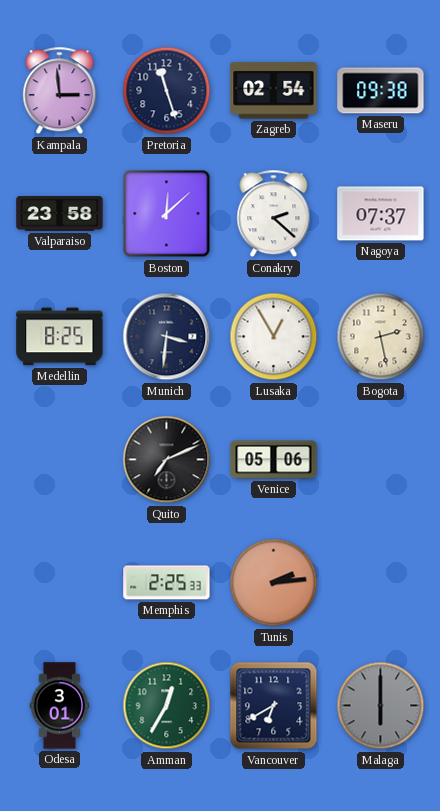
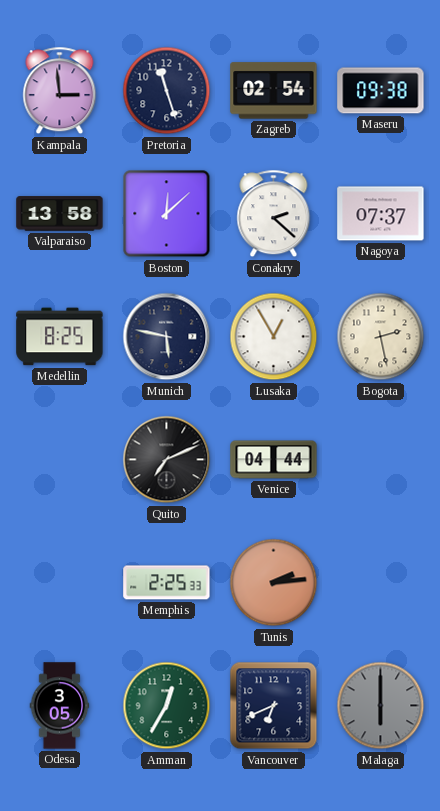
Valparaiso: 23:58 -> 13:58
Munich: 3:31 -> 5:47
Venice: 05:06 -> 04:44
Odesa: 3:01 -> 3:05
Vancouver: 6:40 -> 6:41
